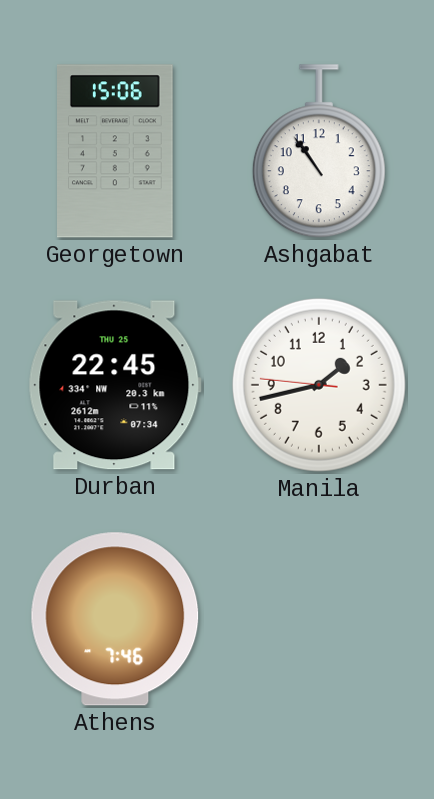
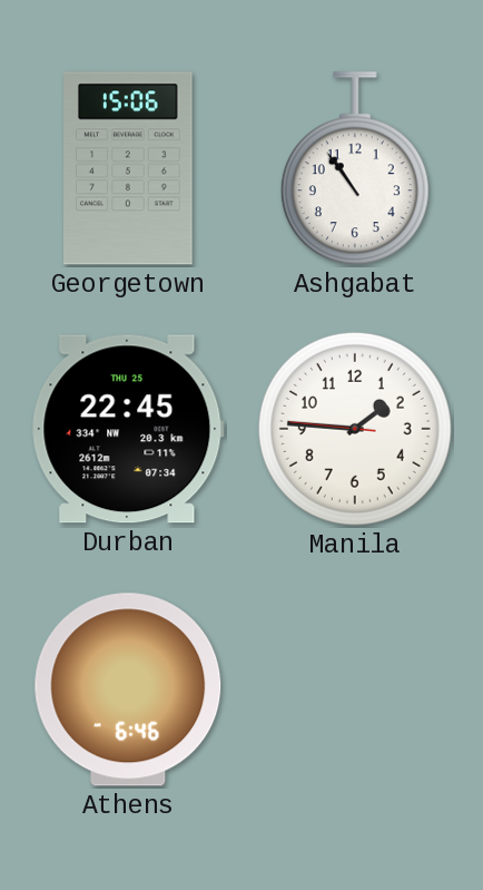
Manila: 1:42 -> 1:45
Athens: 7:46 -> 6:46
